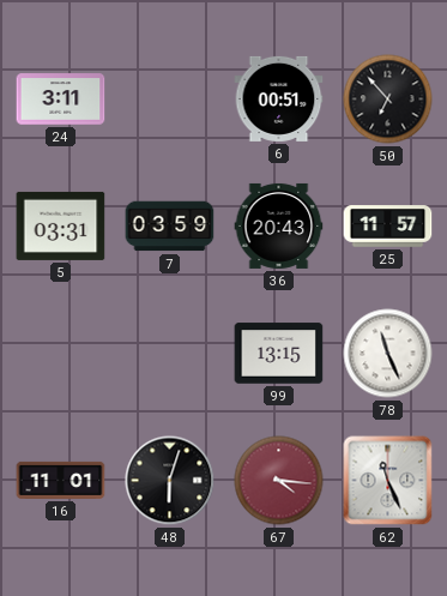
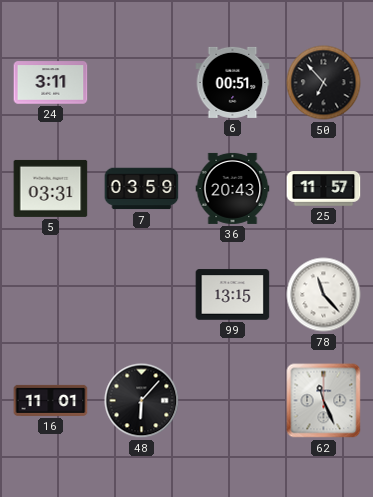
78: 11:26 -> 11:23
48: 6:03 -> 6:07
67: 4:16 -> none
